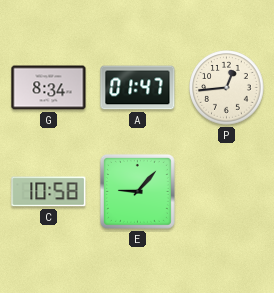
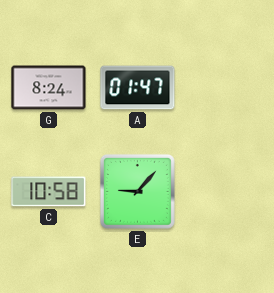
G: 8:34 -> 8:24
P: 12:44 -> none
